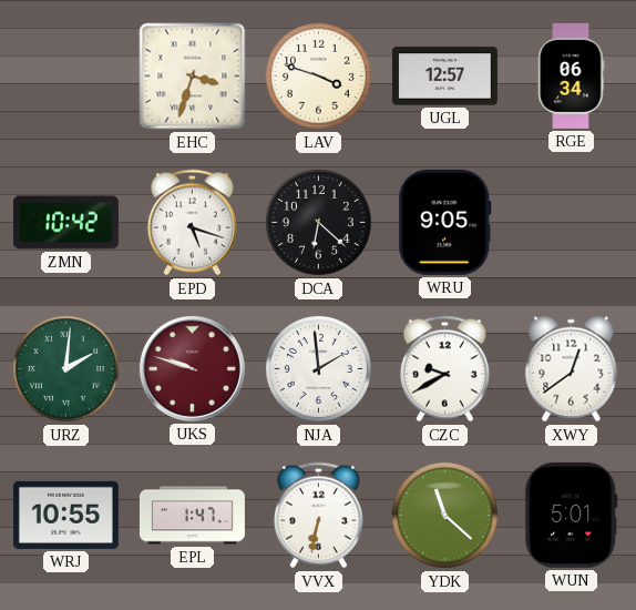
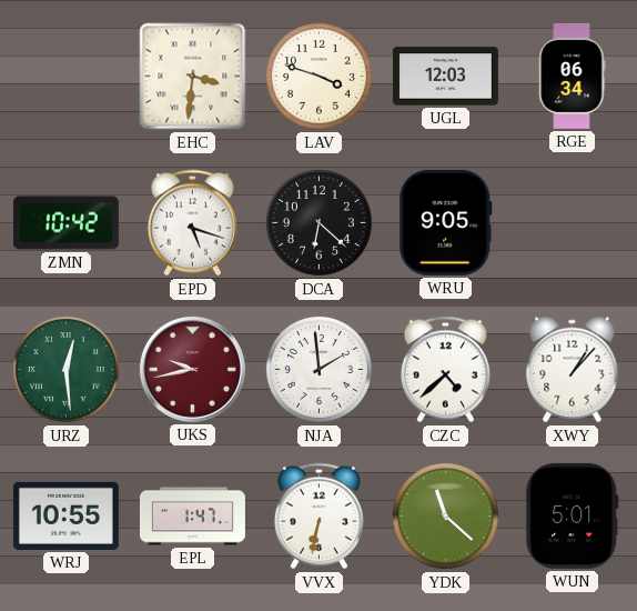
EHC: 3:33 -> 3:31
UGL: 12:57 -> 12:03
URZ: 2:01 -> 12:29
UKS: 9:48 -> 9:43
CZC: 9:40 -> 4:38
XWY: 12:39 -> 1:07
